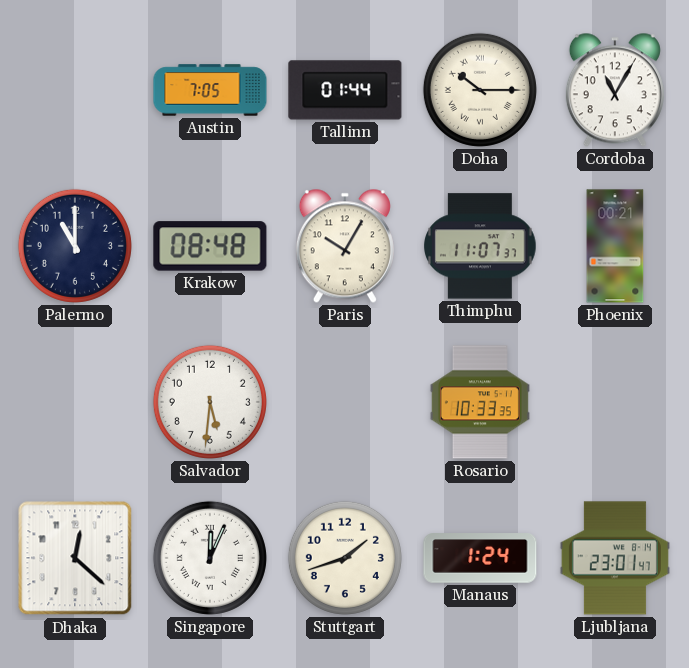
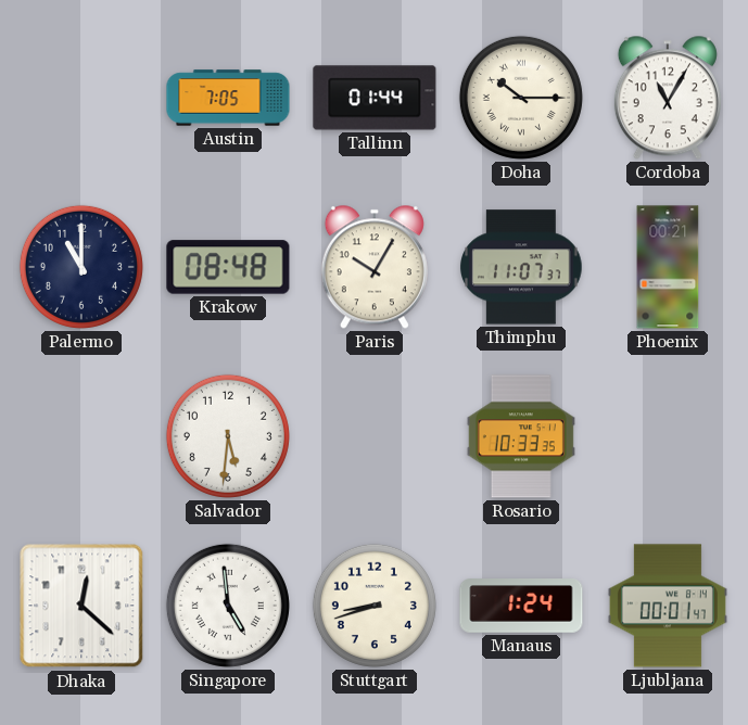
Singapore: 12:04 -> 4:59
Stuttgart: 1:42 -> 8:42
Ljubljana: 23:01 -> 00:01
